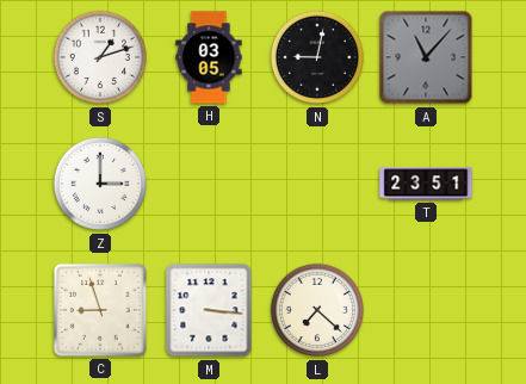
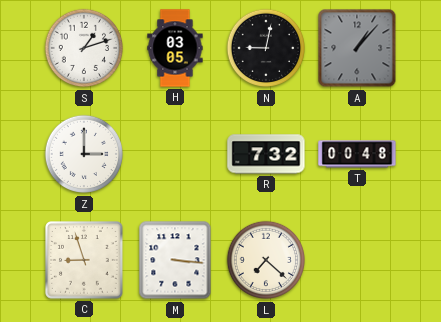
A: 11:07 -> 1:07
R: none -> 7:32
T: 23:51 -> 00:48
